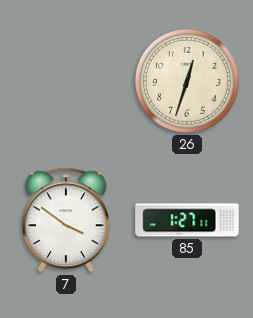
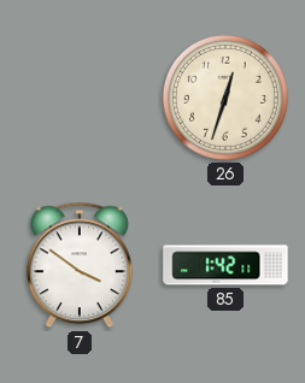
85: 1:27 -> 1:42
